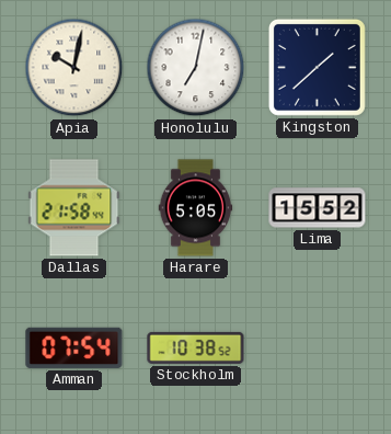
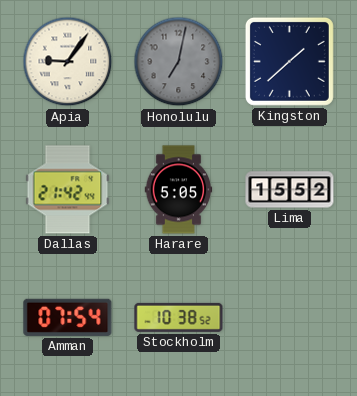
Apia: 10:02 -> 9:06
Honolulu dial: white -> grey
Dallas: 21:58 -> 21:42
